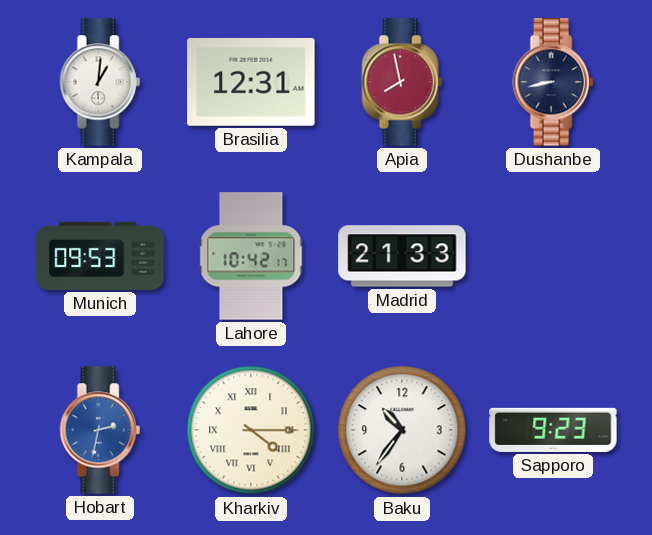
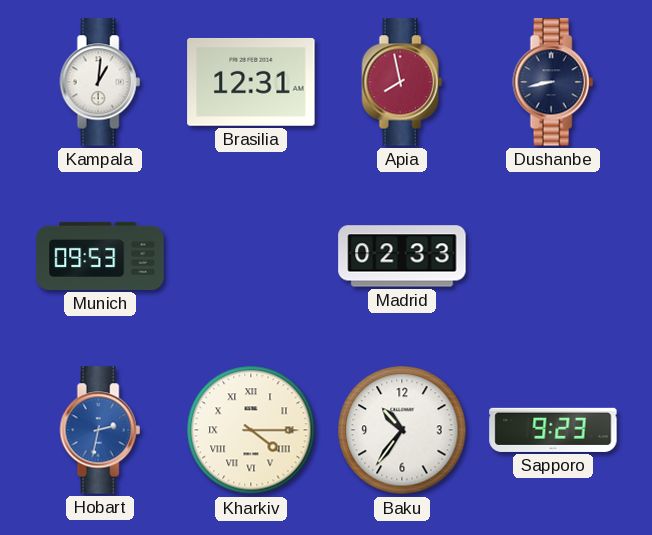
Lahore: 10:42 -> none
Madrid: 21:33 -> 02:33
